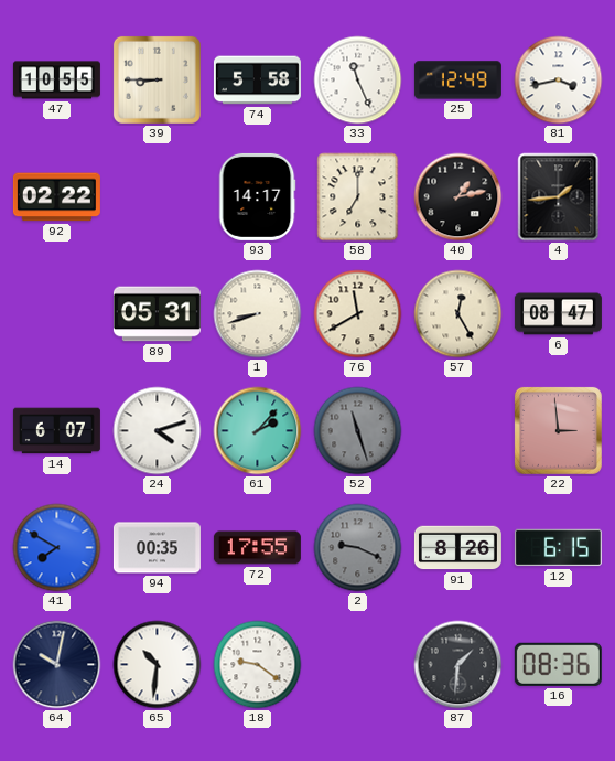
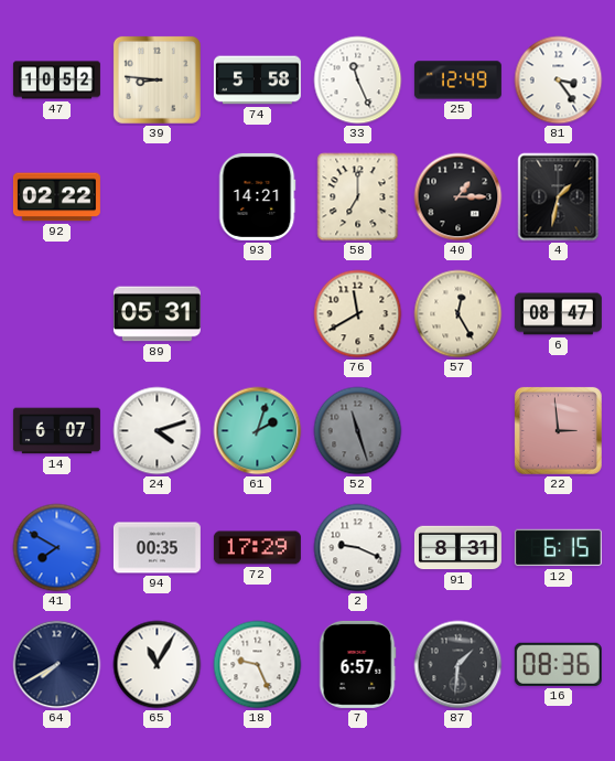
47: 10:55 -> 10:52
39: 8:45 -> 8:46
81: 3:43 -> 3:24
93: 14:17 -> 14:21
40: 1:13 -> 1:15
4: 1:44 -> 1:32
1: 8:42 -> none
61: 2:07 -> 2:03
72: 17:55 -> 17:29
2 dial: grey -> white
91: 8:26 -> 8:31
64: 10:02 -> 7:40
65: 10:31 -> 11:05
18: 9:21 -> 9:26
7: none -> 6:57
